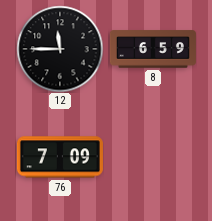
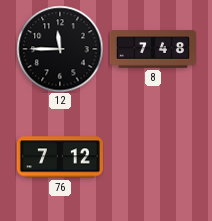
8: 6:59 -> 7:48
76: 7:09 -> 7:12
